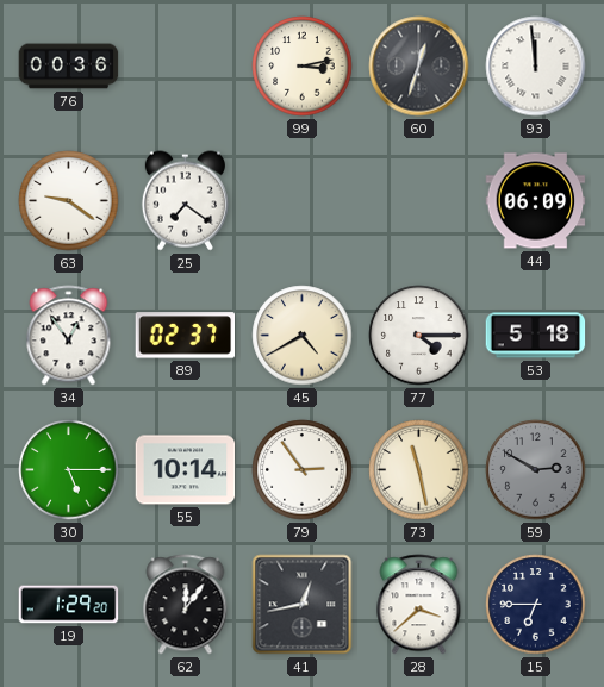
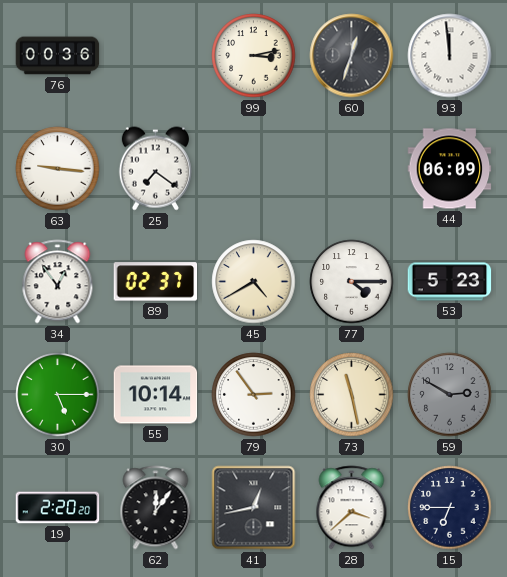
63: 9:21 -> 9:16
53: 5:18 -> 5:23
19: 1:29 -> 2:20
